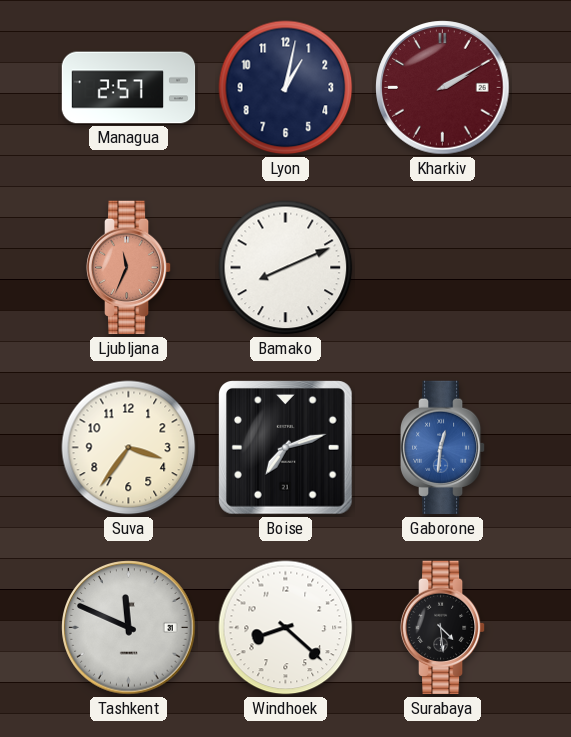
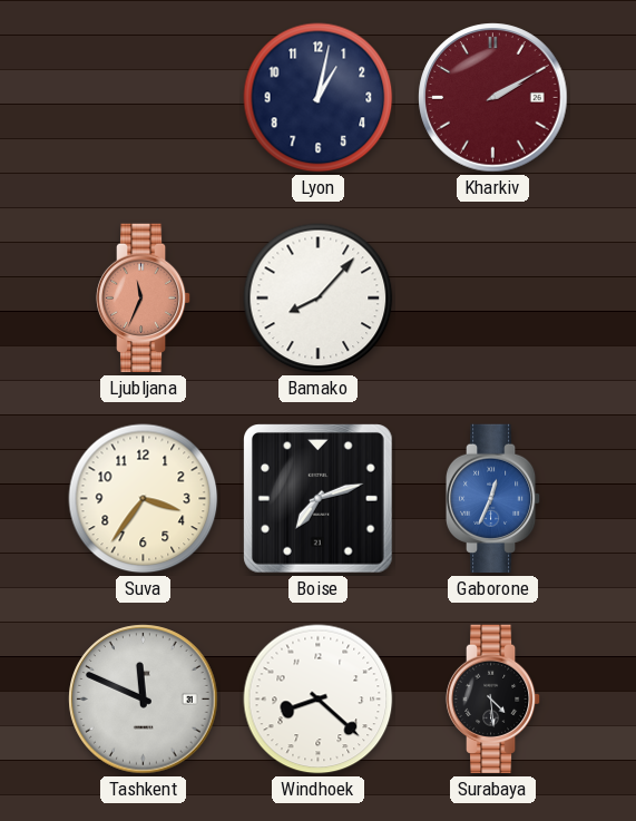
Managua: 2:57 -> none
Bamako: 8:11 -> 8:07
Gaborone: 12:31 -> 12:34
